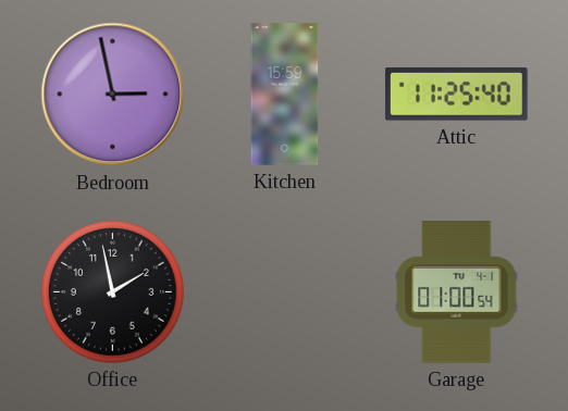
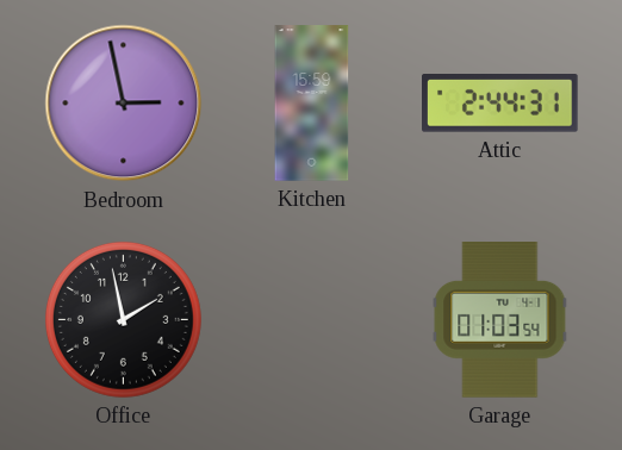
Attic: 11:25 -> 2:44
Garage: 01:00 -> 01:03
